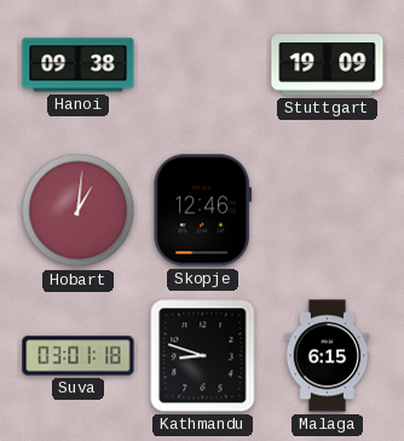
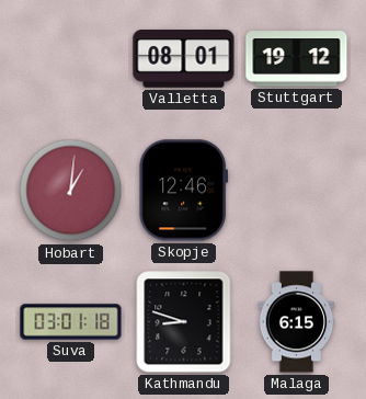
Hanoi: 09:38 -> none
Valletta: none -> 08:01
Stuttgart: 19:09 -> 19:12
